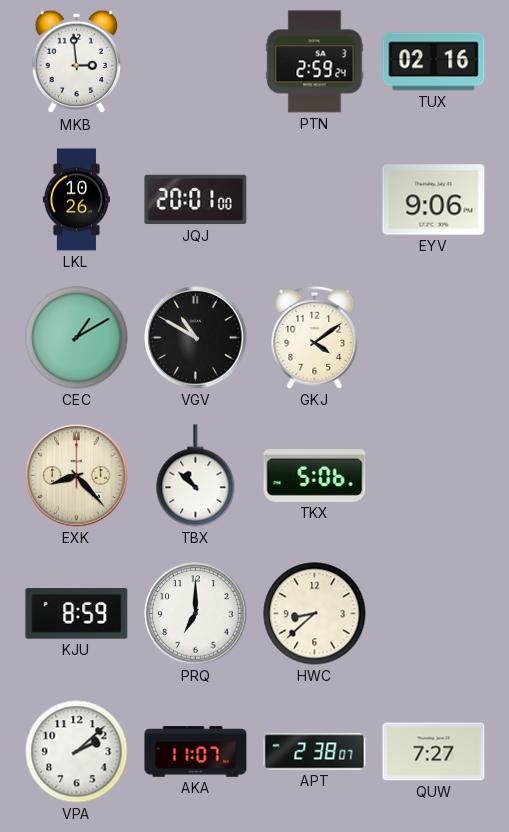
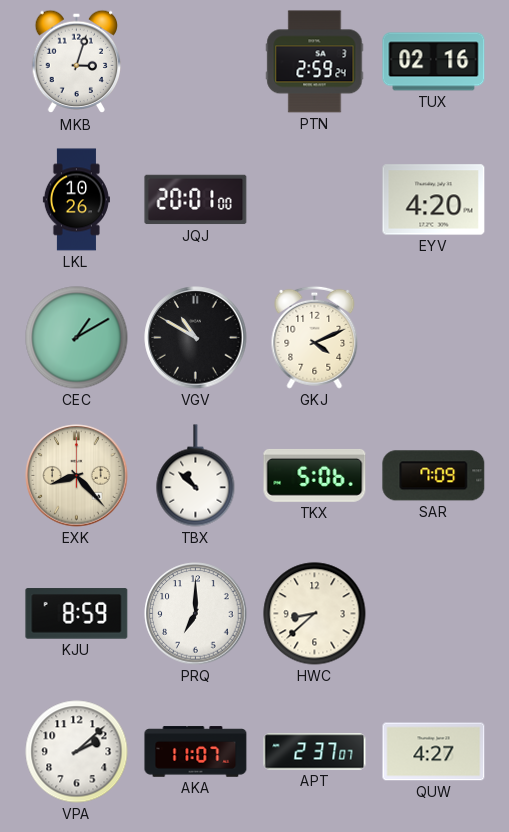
MKB: 2:59 -> 3:03
EYV: 9:06 -> 4:20
GKJ: 4:09 -> 4:11
SAR: none -> 7:09
APT: 2:38 -> 2:37
QUW: 7:27 -> 4:27
